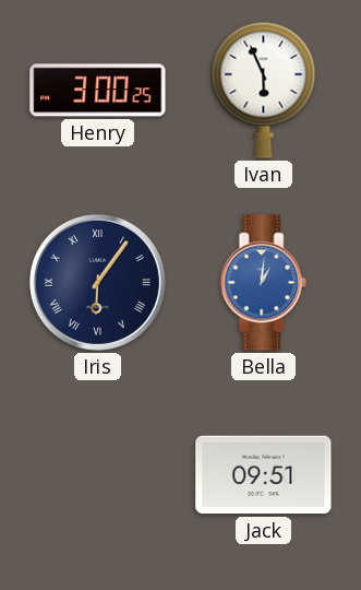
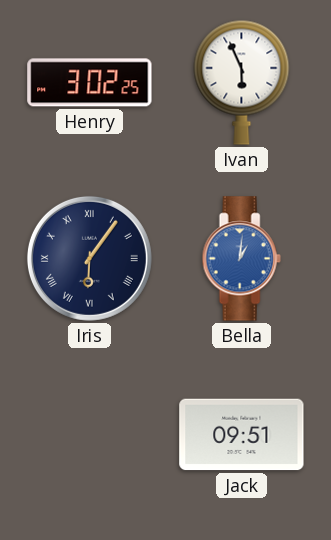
Henry: 3:00 -> 3:02
